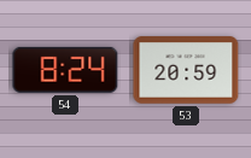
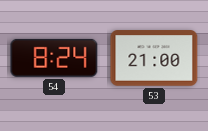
53: 20:59 -> 21:00
